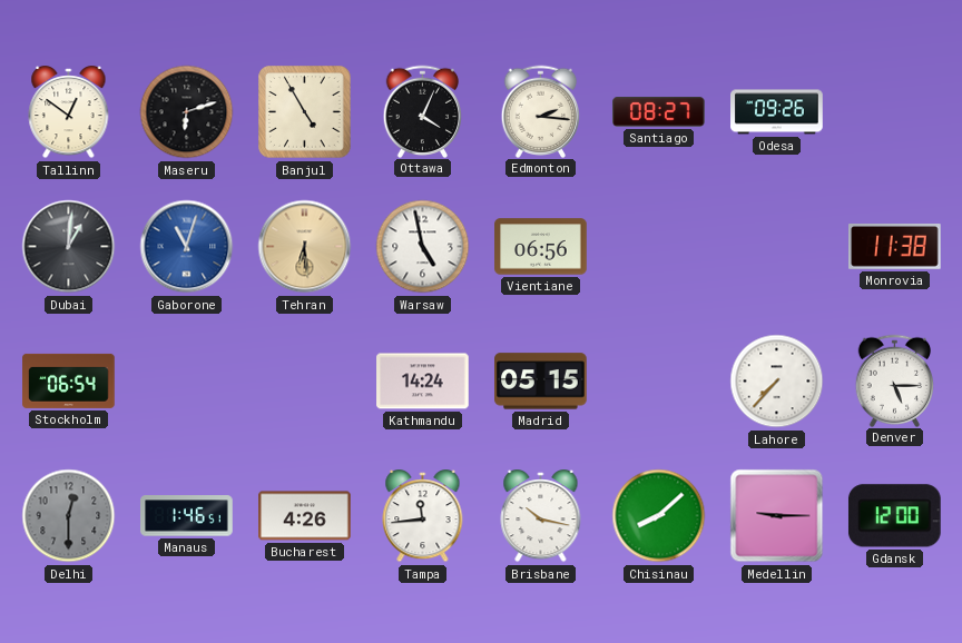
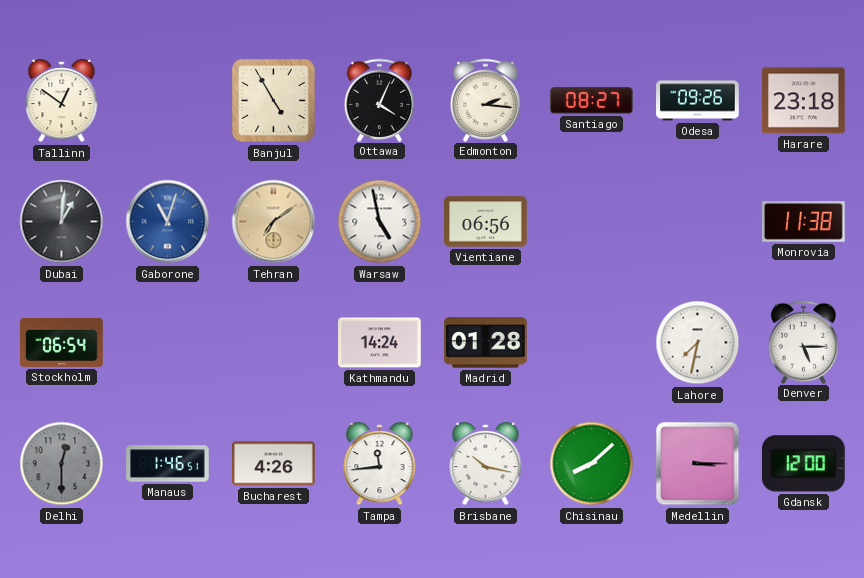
Maseru: 6:12 -> none
Harare: none -> 23:18
Tehran: 6:29 -> 7:09
Madrid: 05:15 -> 01:28
Lahore: 7:37 -> 7:32
Medellin: 9:15 -> 3:15
